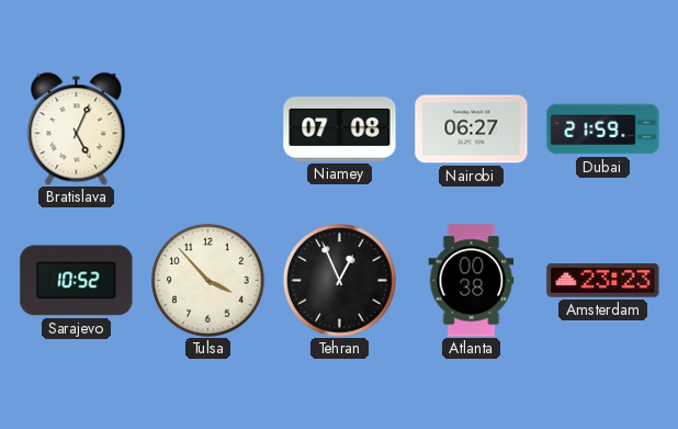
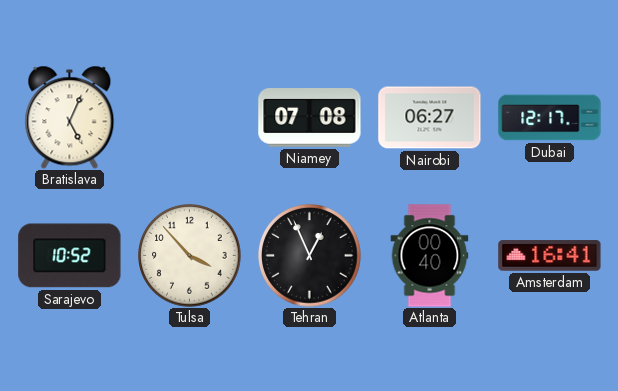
Dubai: 21:59 -> 12:17
Atlanta: 00:38 -> 00:40
Amsterdam: 23:23 -> 16:41
